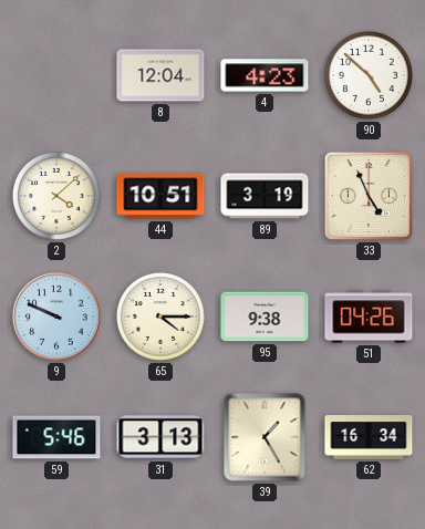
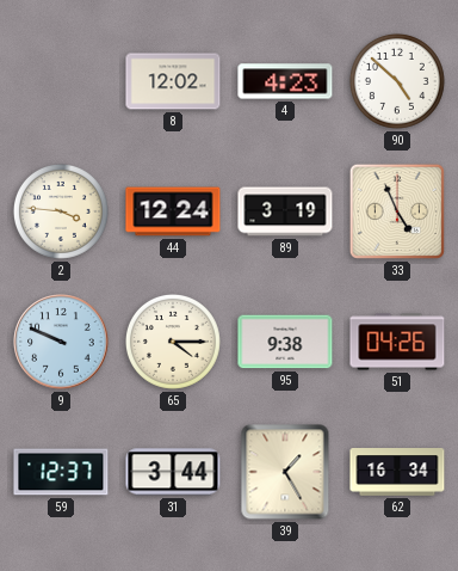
8: 12:04 -> 12:02
2: 4:08 -> 3:46
44: 10:51 -> 12:24
59: 5:46 -> 12:37
31: 3:13 -> 3:44
